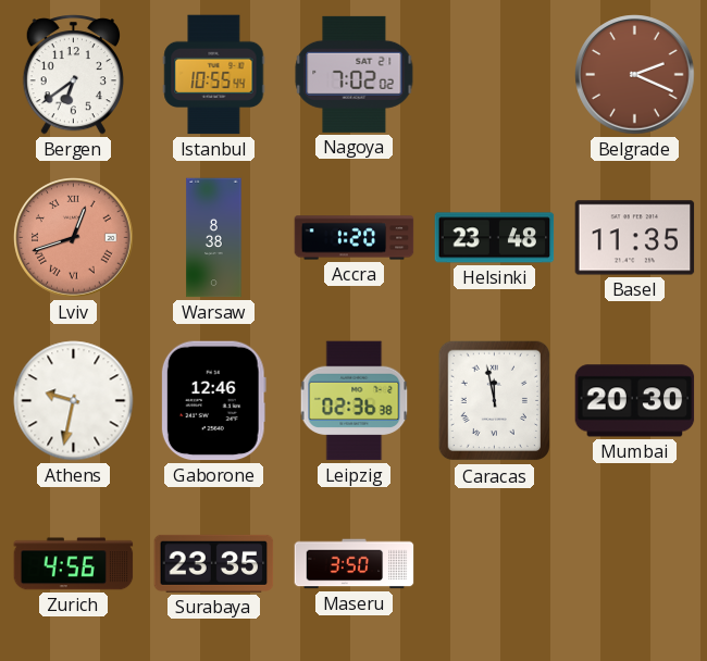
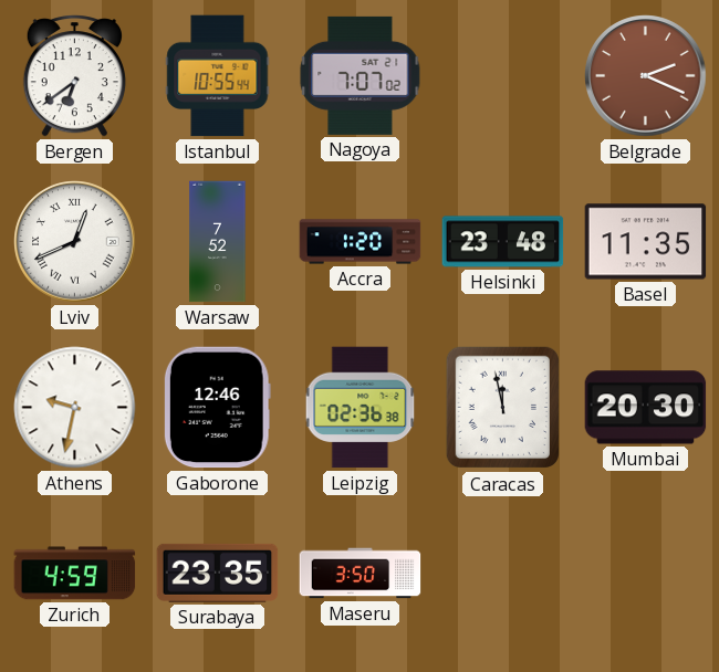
Nagoya: 7:02 -> 7:07
Lviv: 12:42 -> 12:41
Lviv dial: salmon -> white
Warsaw: 8:38 -> 7:52
Zurich: 4:56 -> 4:59
